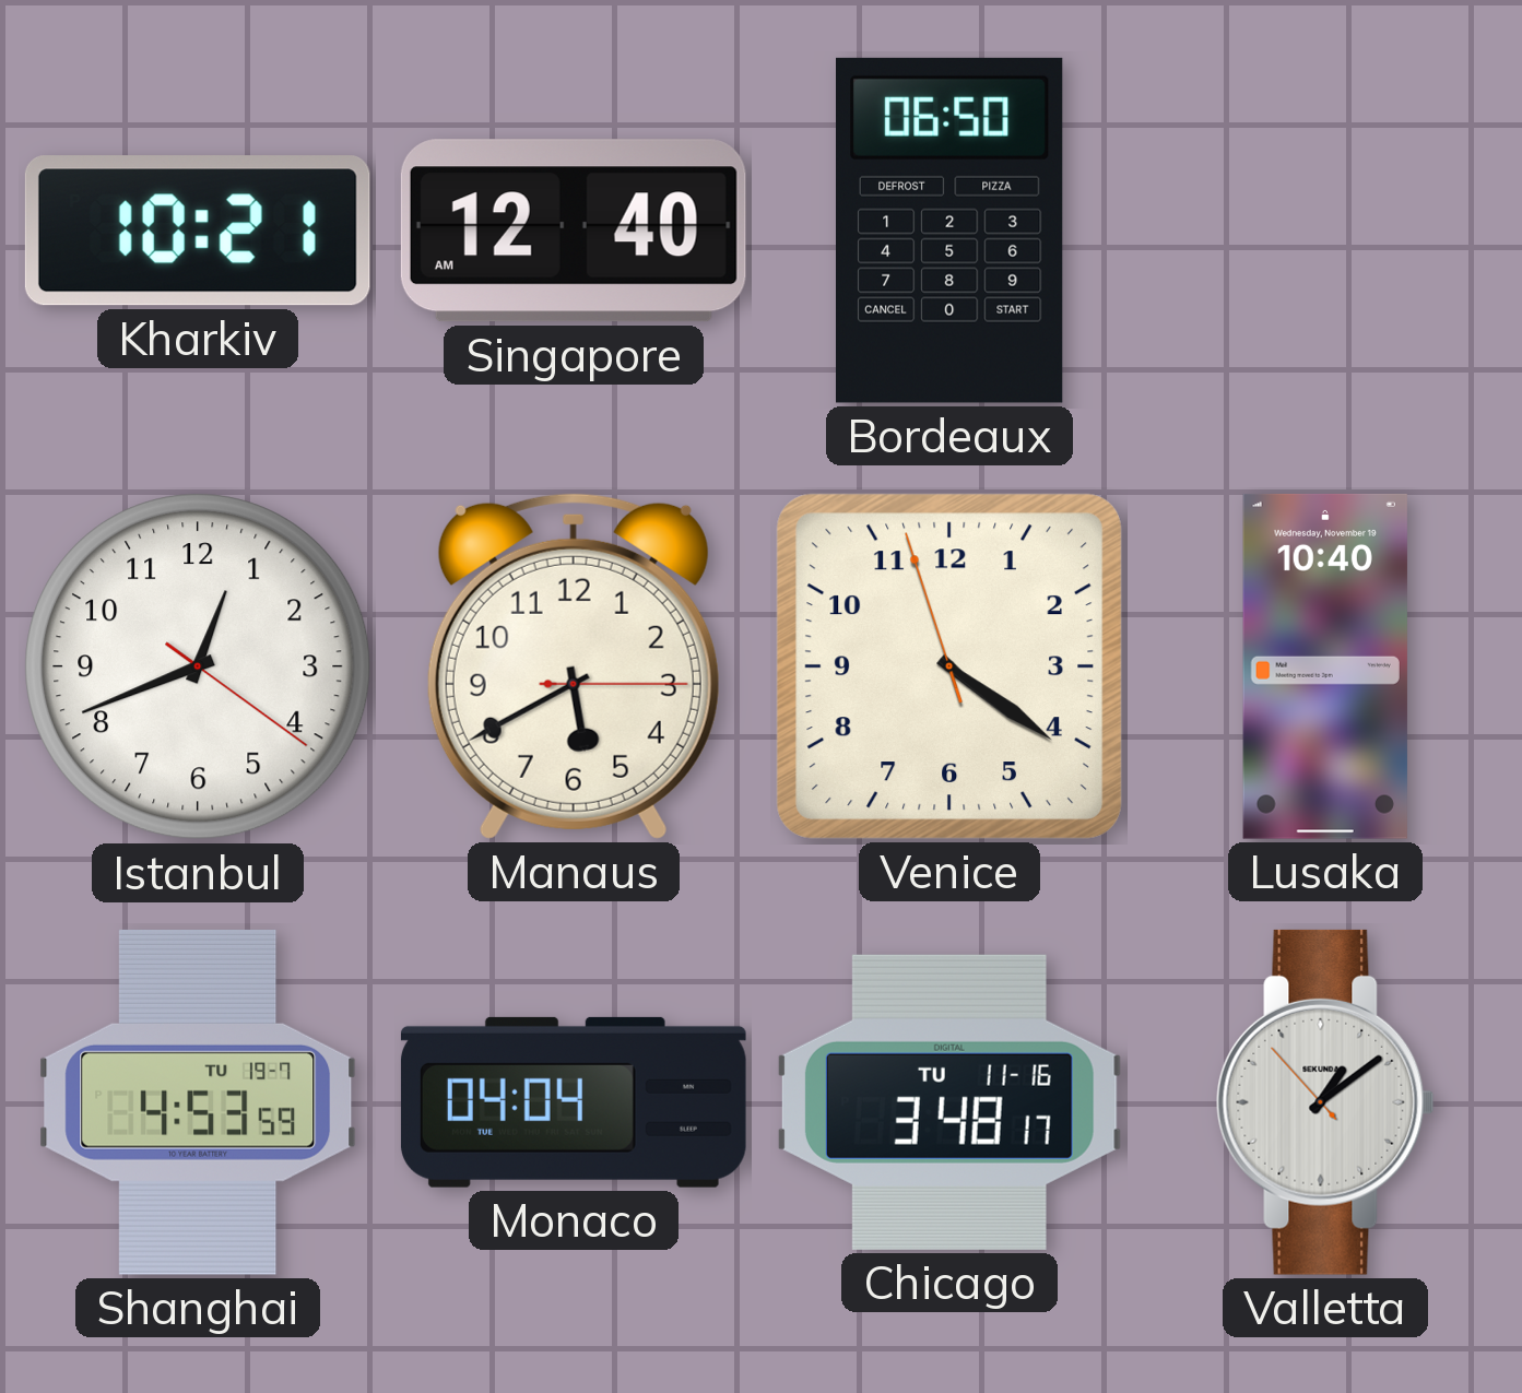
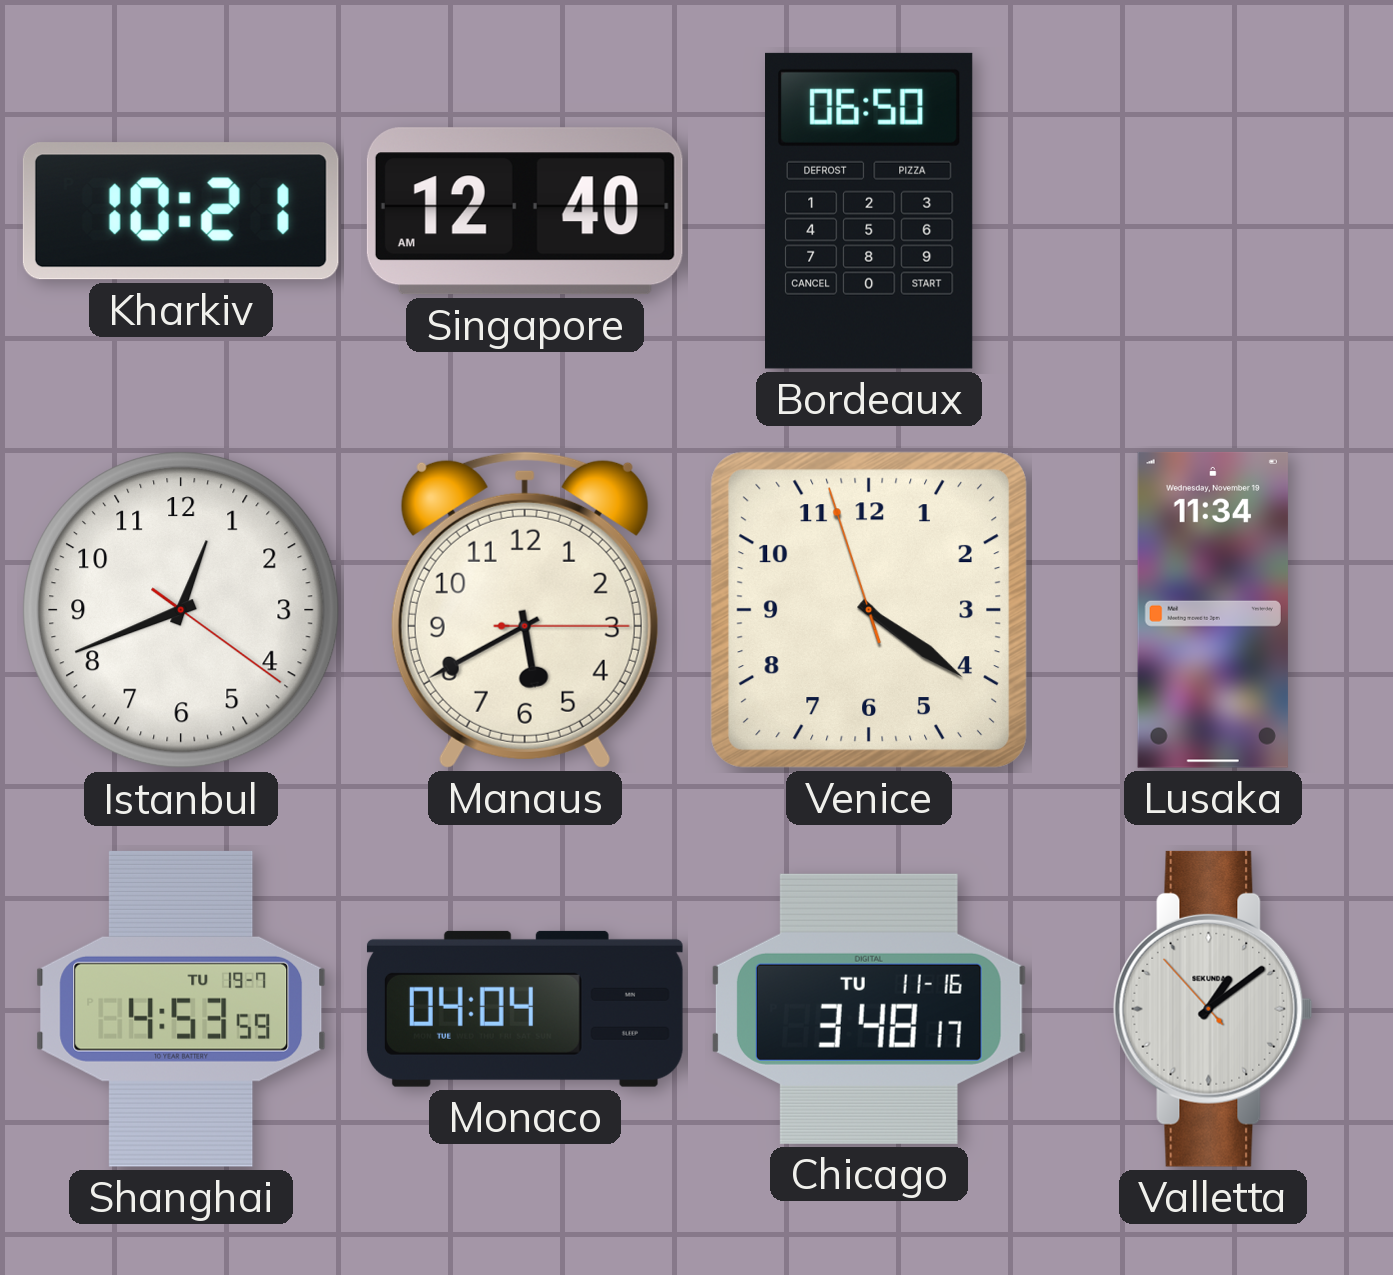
Lusaka: 10:40 -> 11:34
